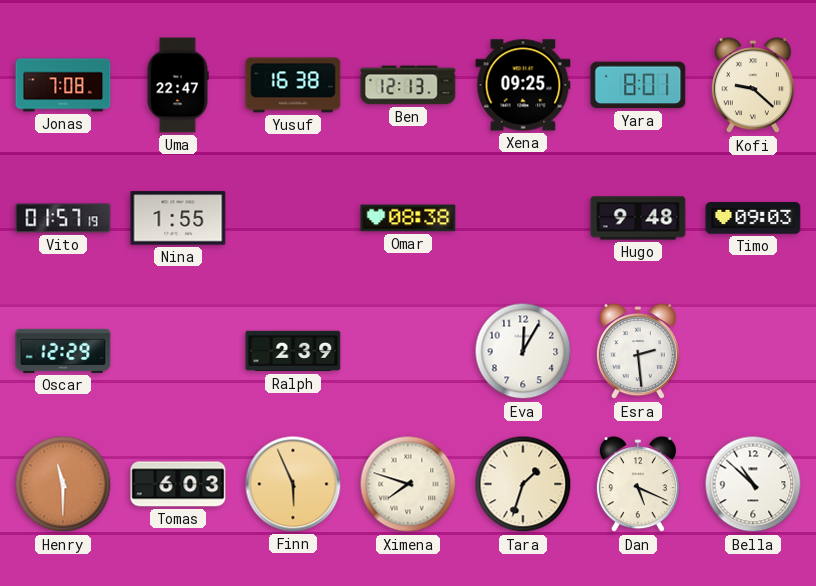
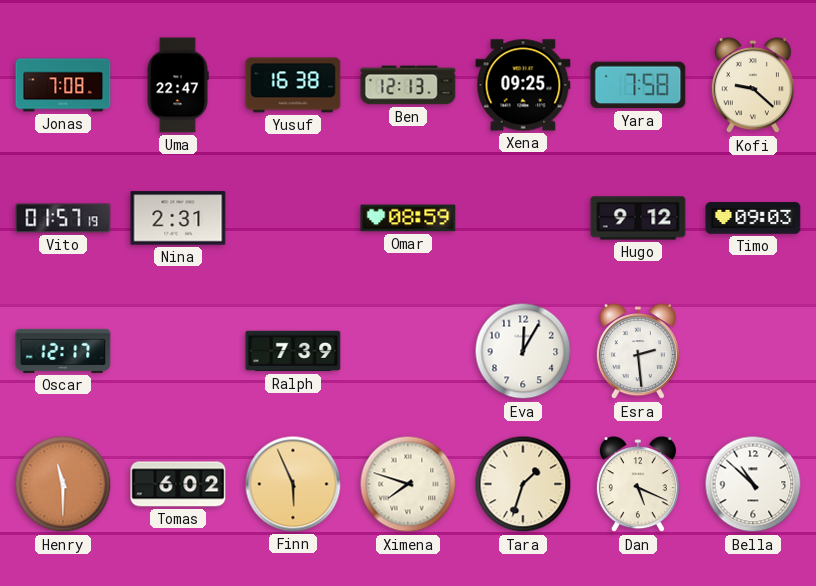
Yara: 8:01 -> 7:58
Nina: 1:55 -> 2:31
Omar: 08:38 -> 08:59
Hugo: 9:48 -> 9:12
Oscar: 12:29 -> 12:17
Ralph: 2:39 -> 7:39
Tomas: 6:03 -> 6:02
